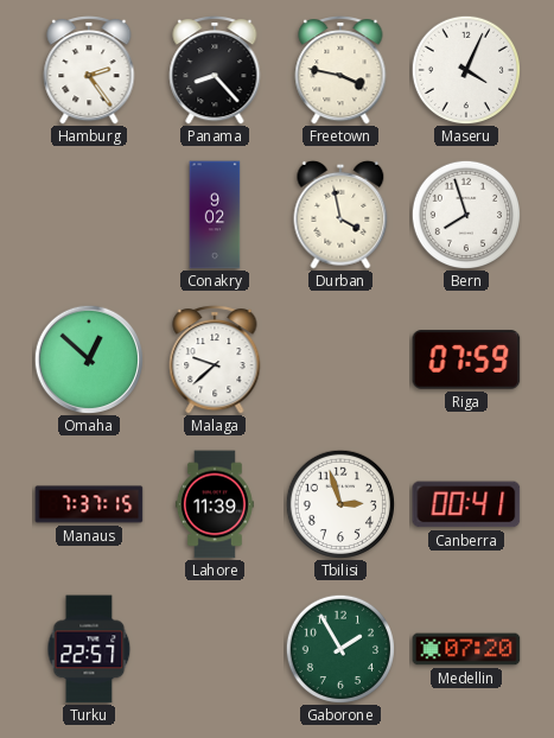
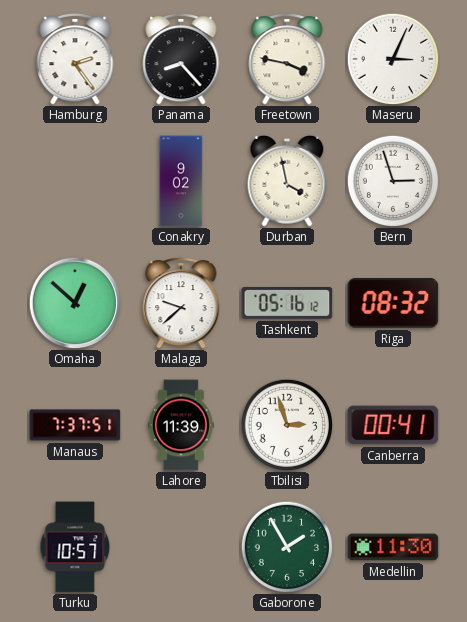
Maseru: 4:04 -> 3:04
Bern: 7:57 -> 2:57
Tashkent: none -> 05:16
Riga: 07:59 -> 08:32
Manaus: 7:37:15 -> 7:37:51
Turku: 22:57 -> 10:57
Medellin: 07:20 -> 11:30
